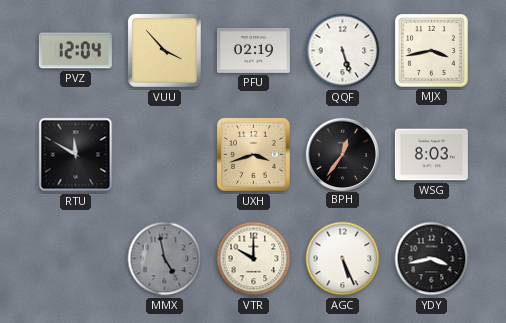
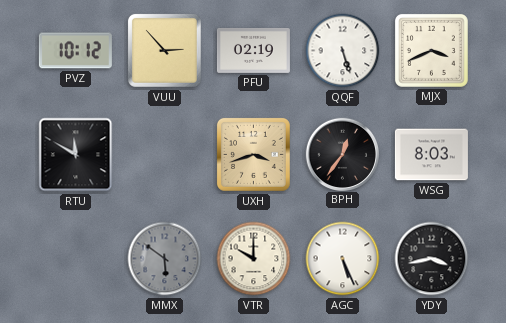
PVZ: 12:04 -> 10:12
VUU: 3:53 -> 2:53
MJX: 3:43 -> 3:41
MMX: 4:58 -> 5:51
